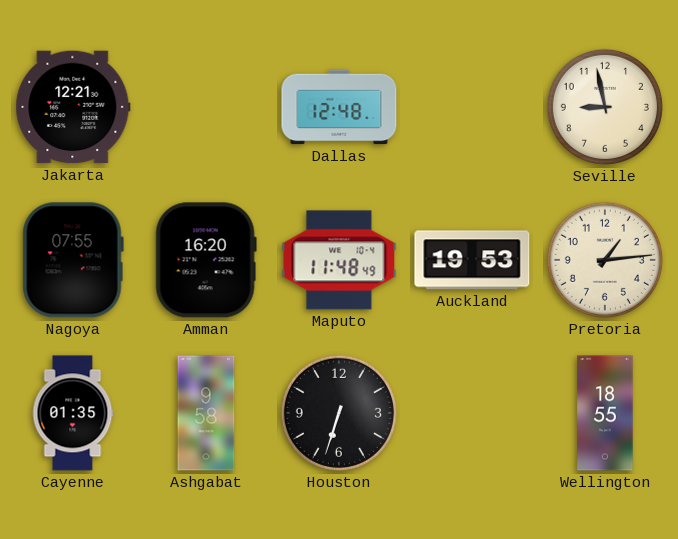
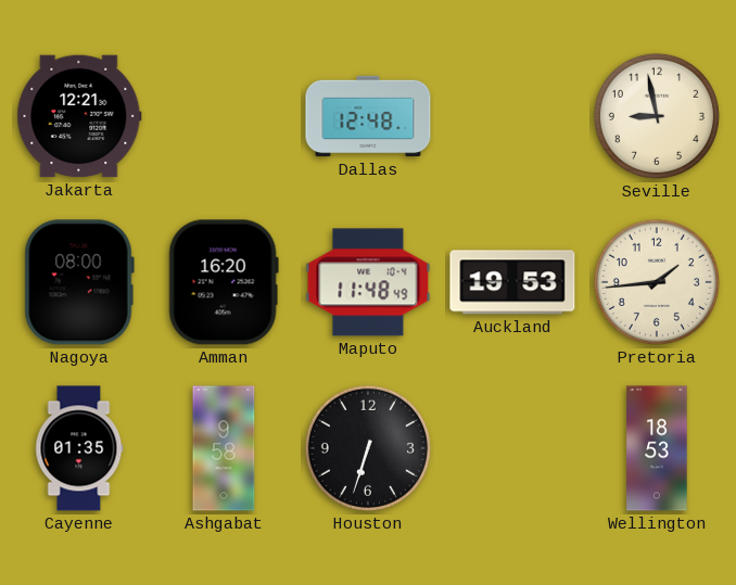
Nagoya: 07:55 -> 08:00
Pretoria: 1:14 -> 1:44
Wellington: 18:55 -> 18:53
